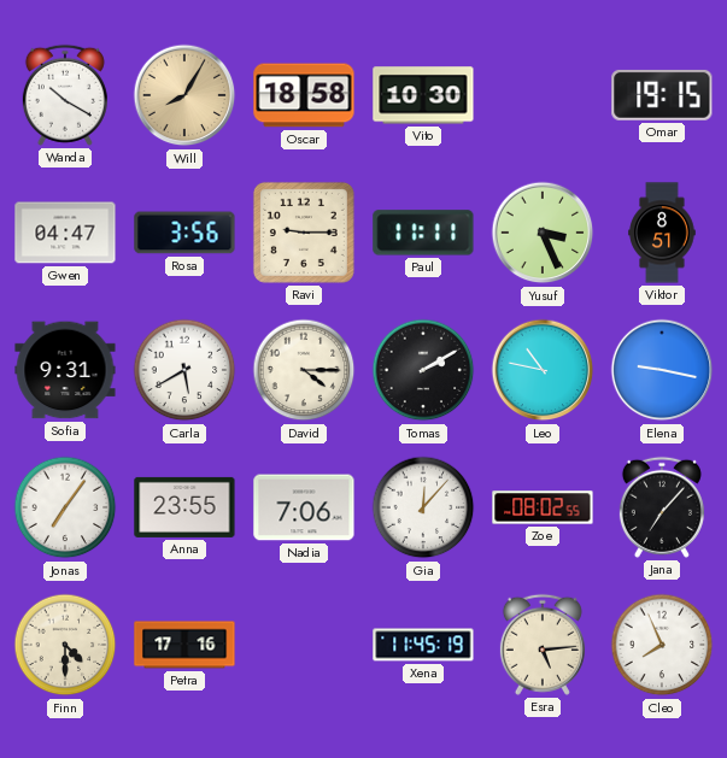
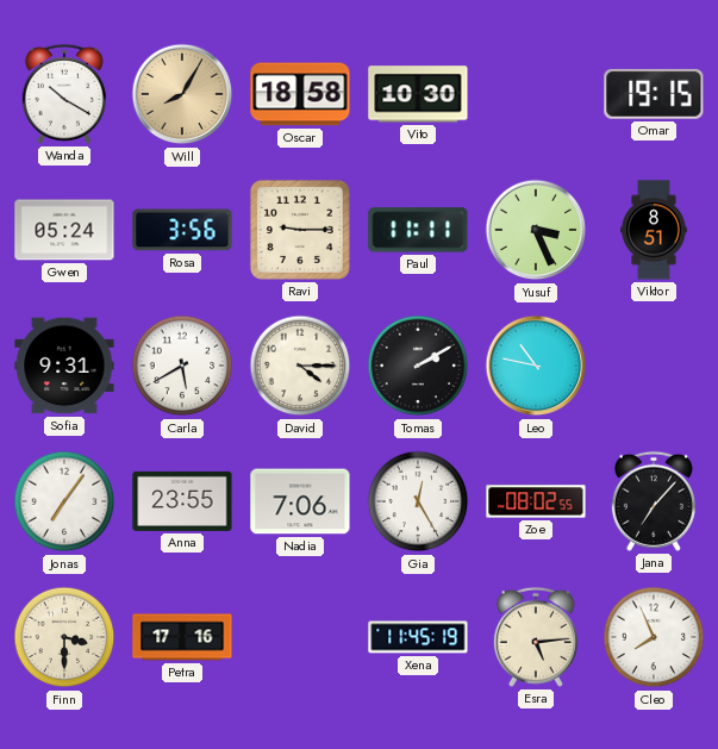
Gwen: 04:47 -> 05:24
Elena: 9:17 -> none
Gia: 12:07 -> 12:25
Finn: 4:30 -> 3:30
